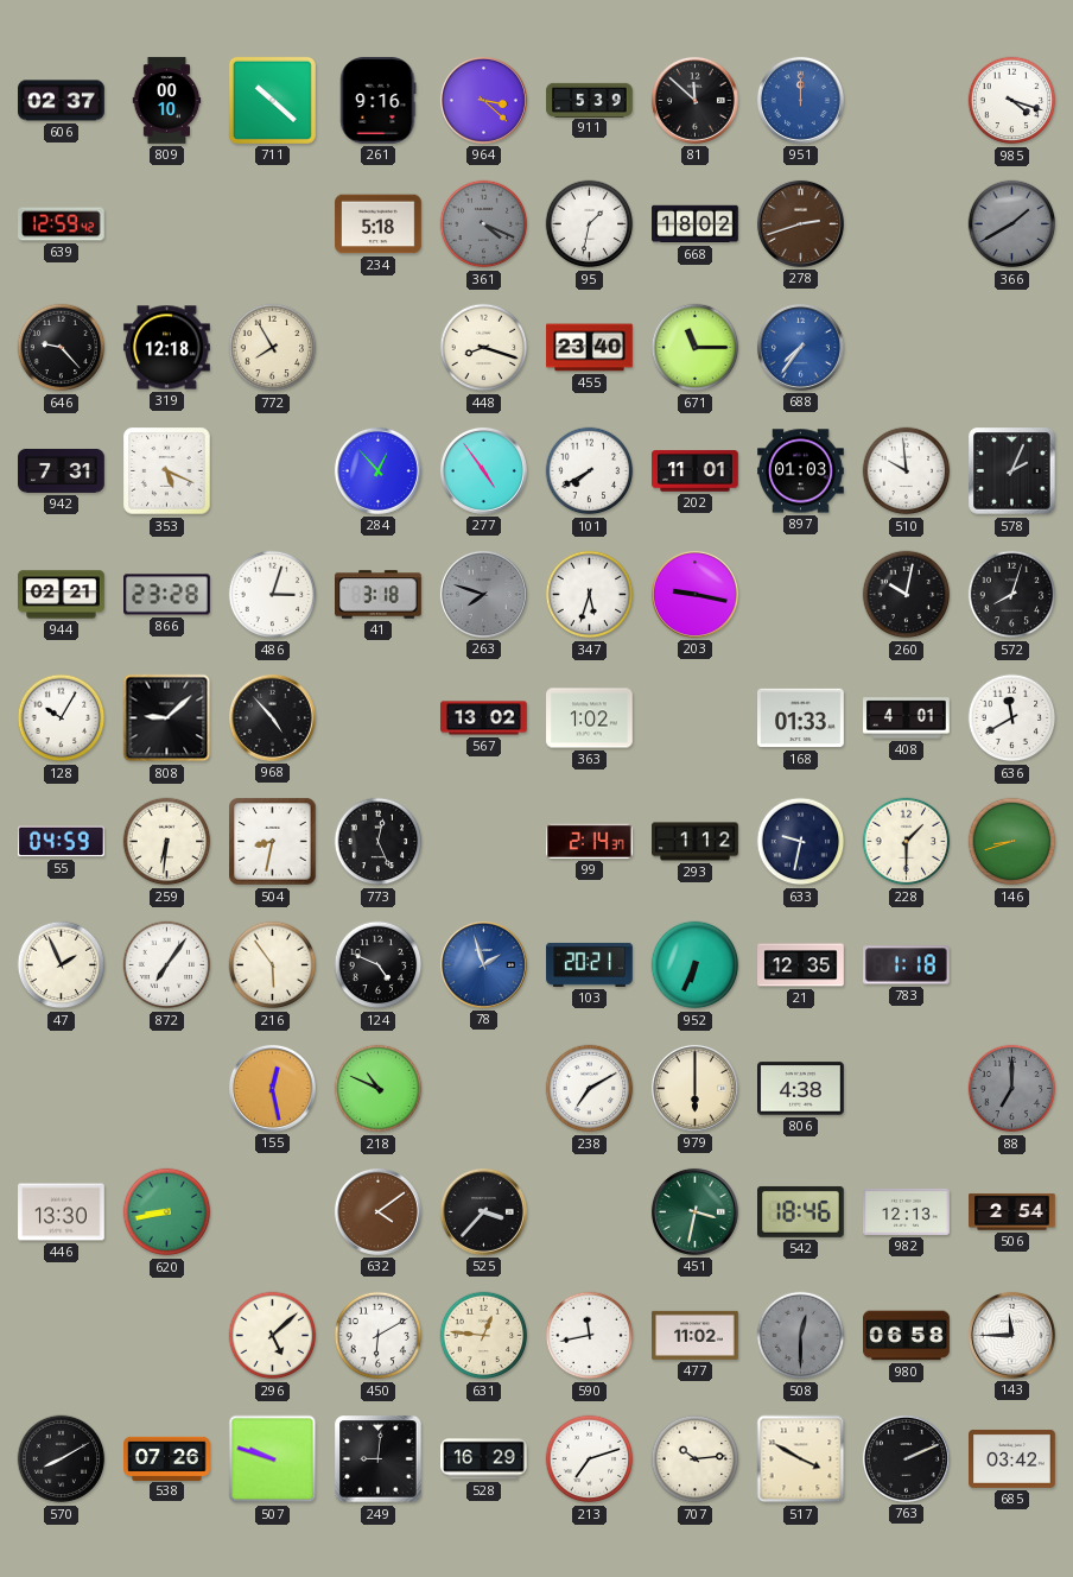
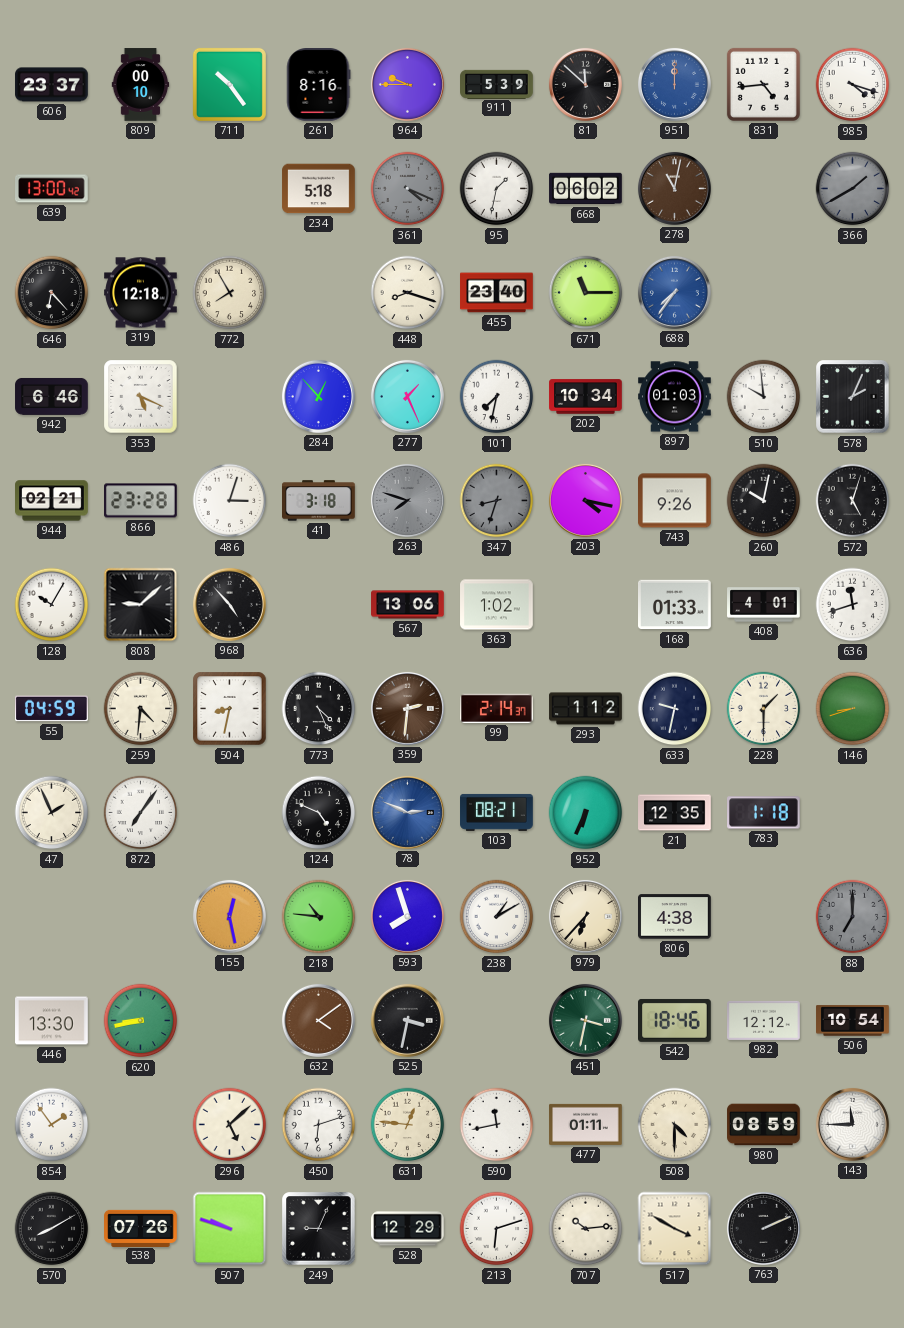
606: 02:37 -> 23:37
711: 10:22 -> 10:24
261: 9:16 -> 8:16
964: 3:22 -> 9:45
831: none -> 4:44
639: 12:59 -> 13:00
668: 18:02 -> 06:02
278: 2:42 -> 11:02
646: 9:23 -> 6:23
942: 7:31 -> 6:46
277: 4:54 -> 1:26
101: 7:40 -> 7:32
202: 11:01 -> 10:34
347: 5:33 -> 8:33
347 dial: white -> grey
203: 9:17 -> 4:17
743: none -> 9:26
572: 8:03 -> 5:03
567: 13:02 -> 13:06
636: 11:40 -> 11:42
259: 6:31 -> 4:31
773: 12:26 -> 4:26
359: none -> 2:31
216: 5:54 -> none
78: 1:57 -> 2:49
103: 20:21 -> 08:21
218: 10:49 -> 10:46
593: none -> 7:57
238: 7:10 -> 1:10
979: 6:00 -> 6:37
525: 3:37 -> 3:32
982: 12:13 -> 12:12
506: 2:54 -> 10:54
854: none -> 1:54
450: 6:10 -> 6:12
477: 11:02 -> 01:11
508: 12:30 -> 4:30
508 dial: grey -> cream
980: 06:58 -> 08:59
249: 9:01 -> 9:04
528: 16:29 -> 12:29
213: 7:12 -> 6:12
685: 03:42 -> none
